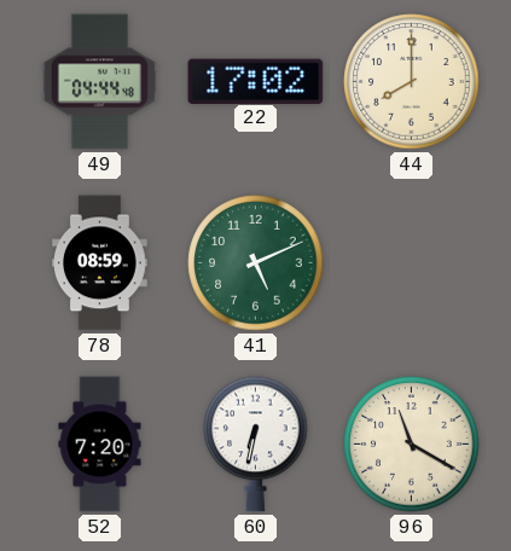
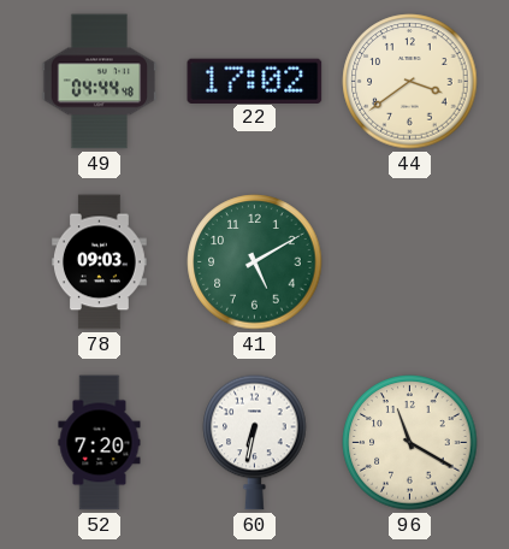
44: 8:00 -> 3:39
78: 08:59 -> 09:03
41: 5:11 -> 5:10
